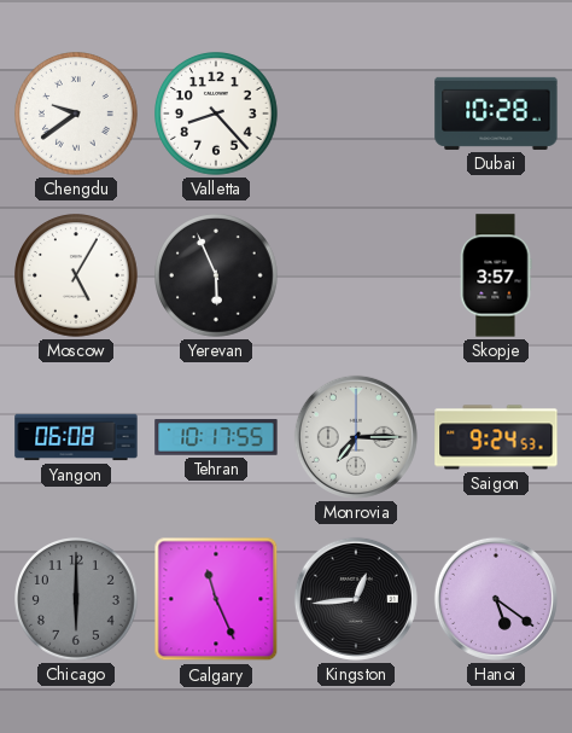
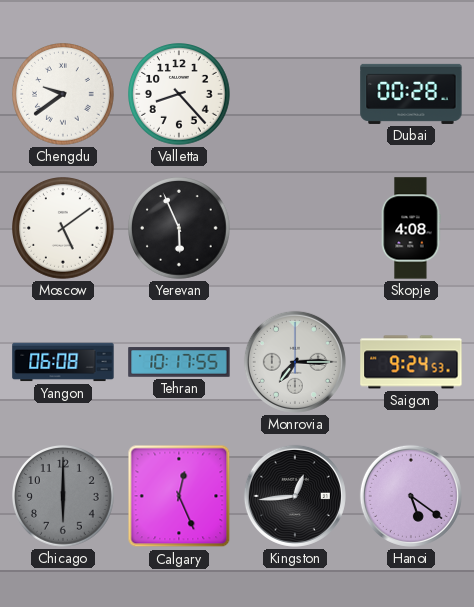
Dubai: 10:28 -> 00:28
Moscow: 5:05 -> 5:09
Skopje: 3:57 -> 4:08
Calgary: 11:26 -> 12:26
